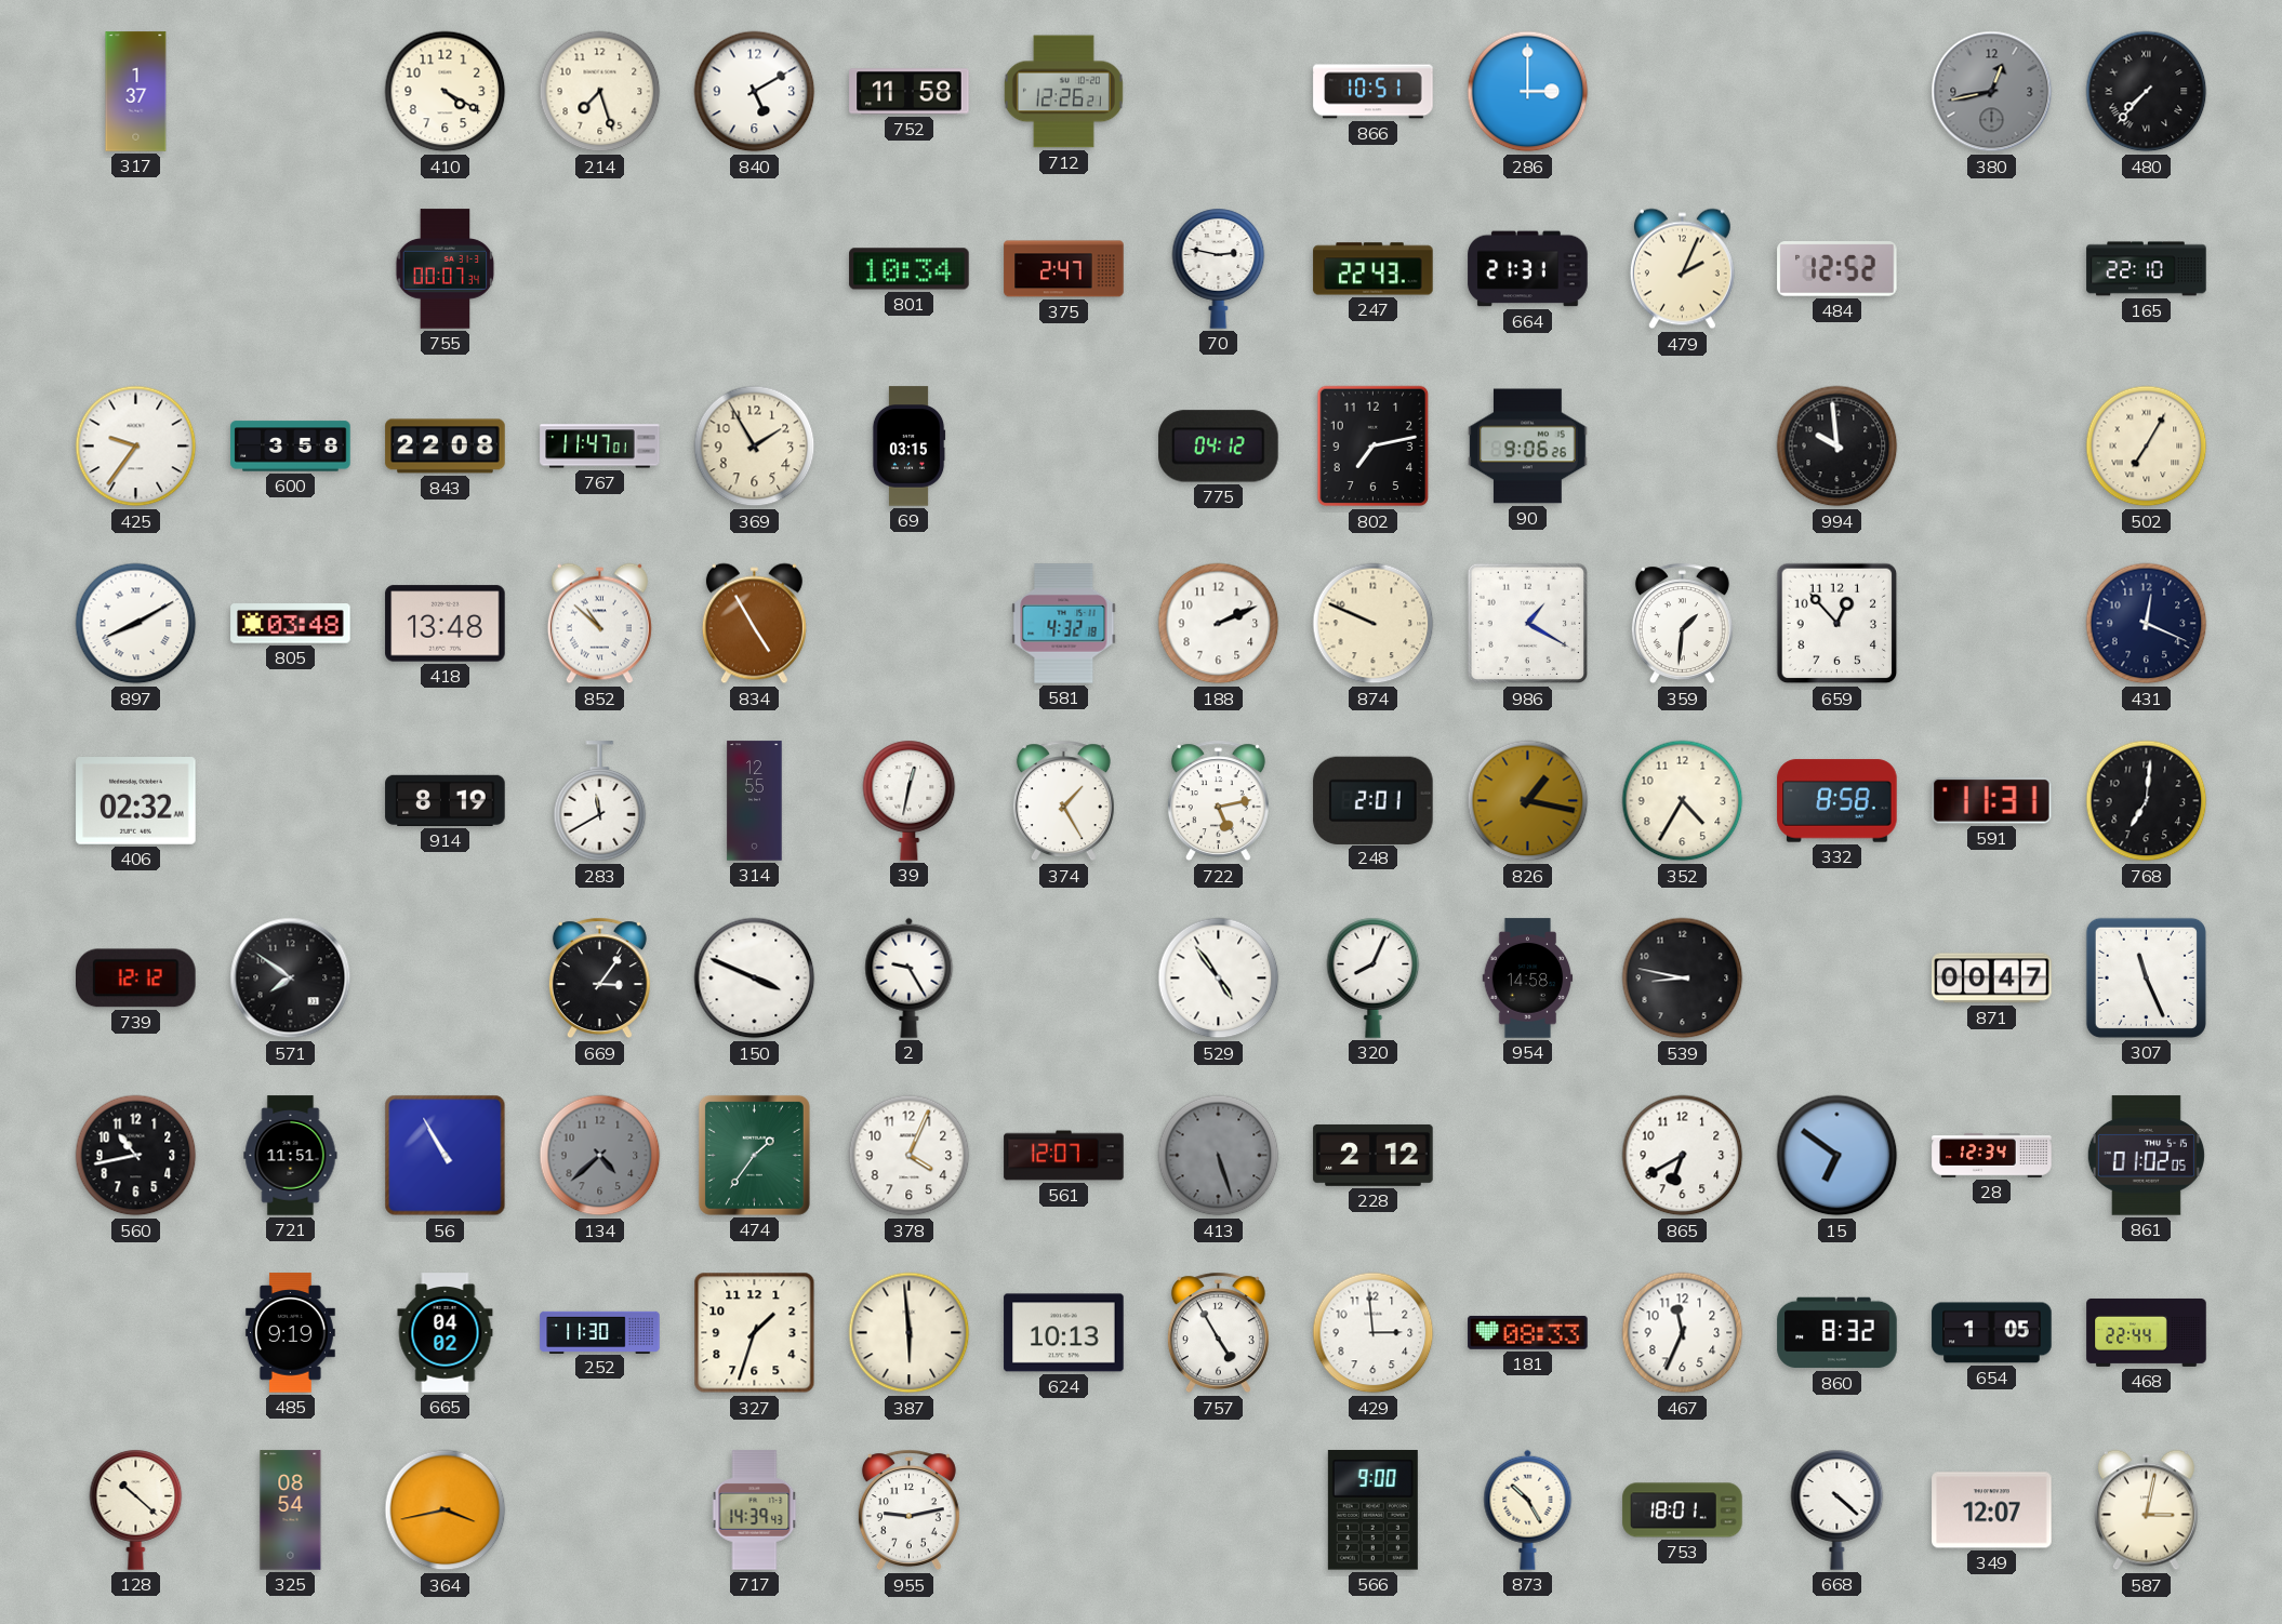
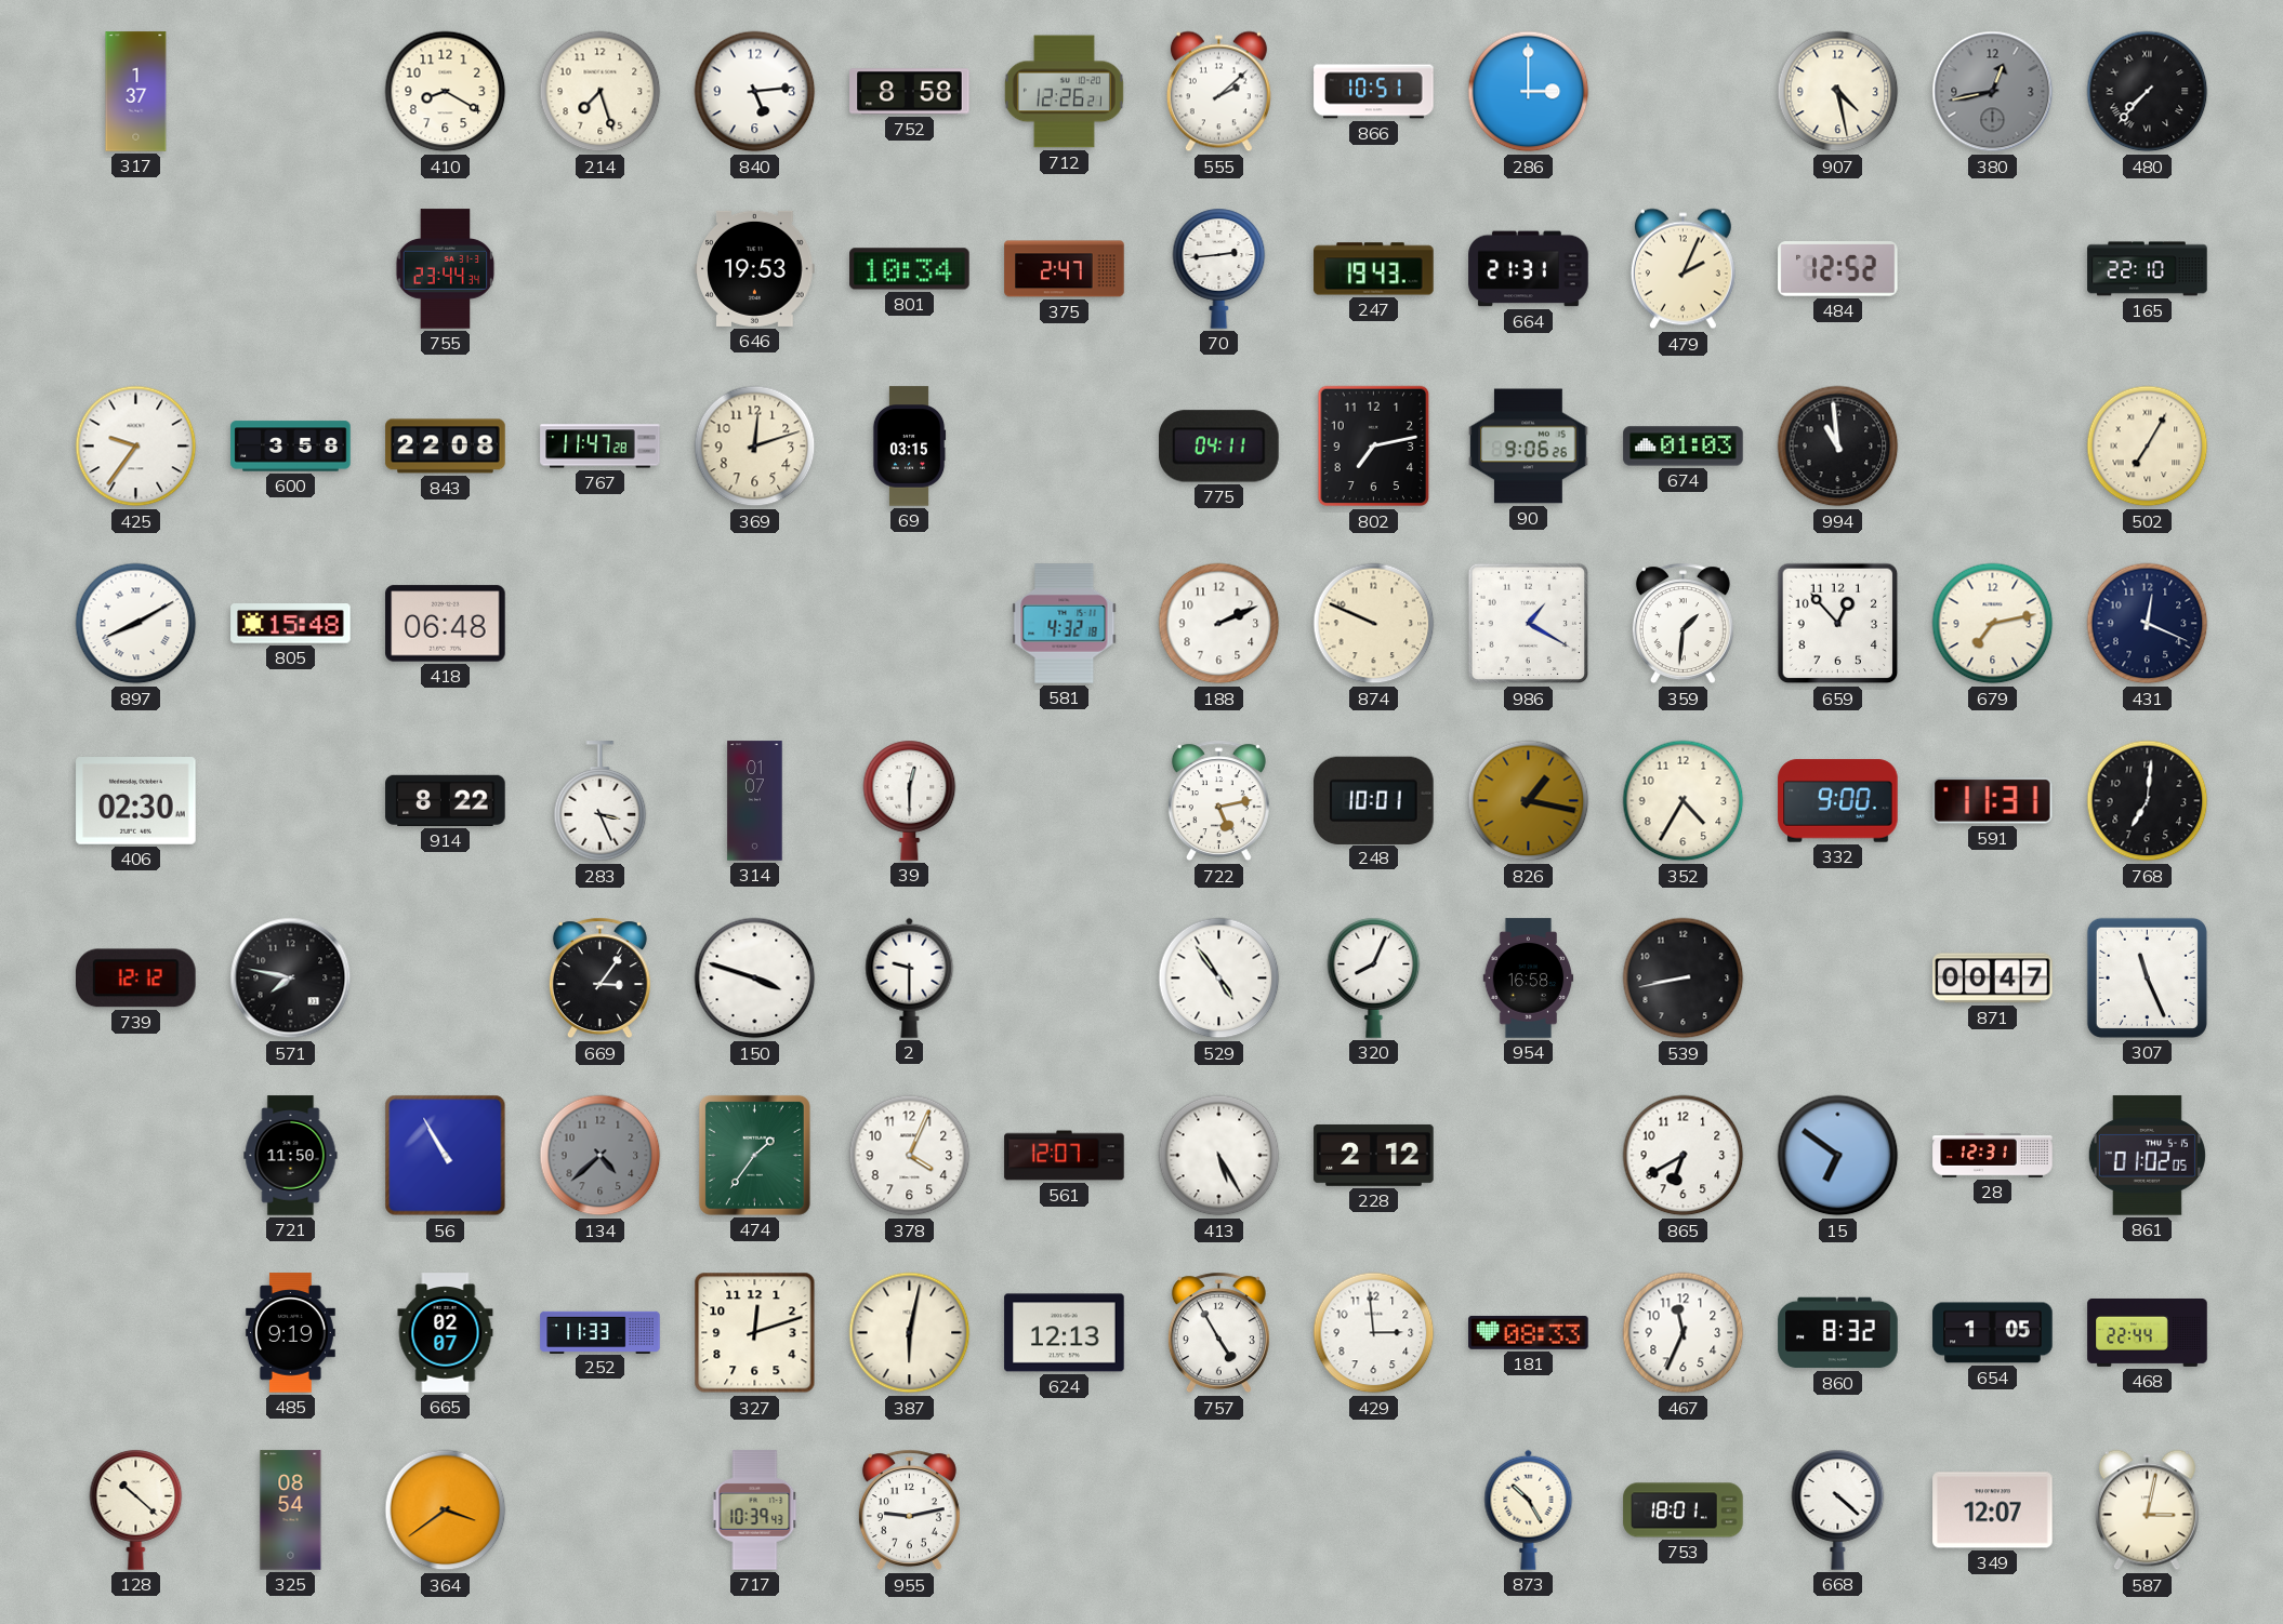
410: 4:20 -> 8:20
840: 5:10 -> 5:14
752: 11:58 -> 8:58
555: none -> 2:08
907: none -> 4:28
755: 00:07 -> 23:44
646: none -> 19:53
70: 2:47 -> 2:44
247: 22:43 -> 19:43
767: 11:47:01 -> 11:47:28
369: 1:55 -> 12:12
775: 04:12 -> 04:11
674: none -> 01:03
994: 9:59 -> 10:59
805: 03:48 -> 15:48
418: 13:48 -> 06:48
852: 10:52 -> none
834: 4:55 -> none
679: none -> 7:13
406: 02:32 -> 02:30
914: 8:19 -> 8:22
283: 11:40 -> 3:26
314: 12:55 -> 01:07
39: 12:32 -> 12:30
374: 1:25 -> none
248: 2:01 -> 10:01
332: 8:58 -> 9:00
571: 7:51 -> 7:47
150: 3:49 -> 3:48
2: 9:25 -> 9:30
954: 14:58 -> 16:58
539: 8:47 -> 8:43
560: 10:43 -> none
721: 11:51 -> 11:50
413: 5:27 -> 5:25
413 dial: grey -> white
28: 12:34 -> 12:31
665: 04:02 -> 02:07
252: 11:30 -> 11:33
327: 1:33 -> 12:12
387: 5:59 -> 6:02
624: 10:13 -> 12:13
364: 3:43 -> 3:39
717: 14:39 -> 10:39
566: 9:00 -> none
